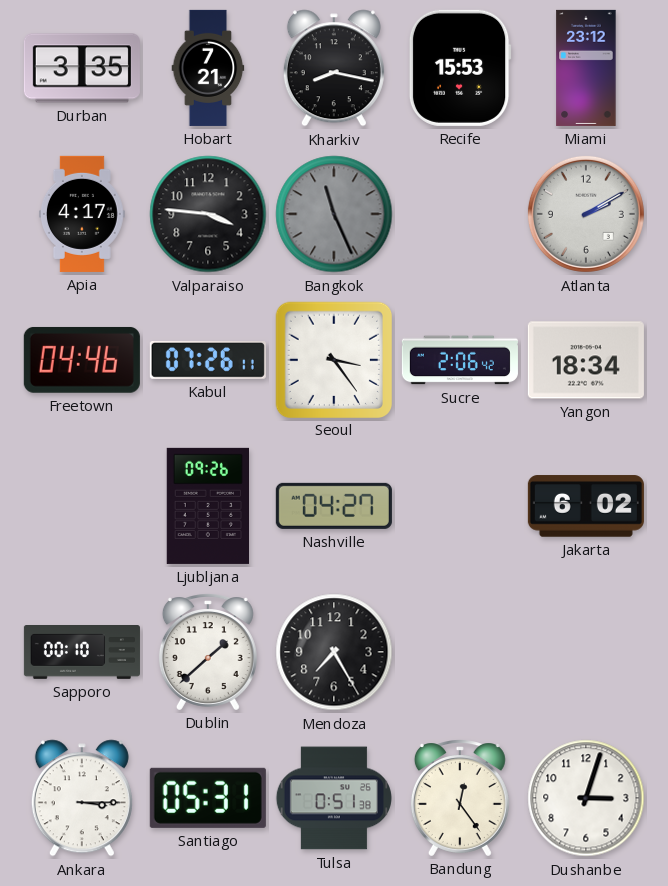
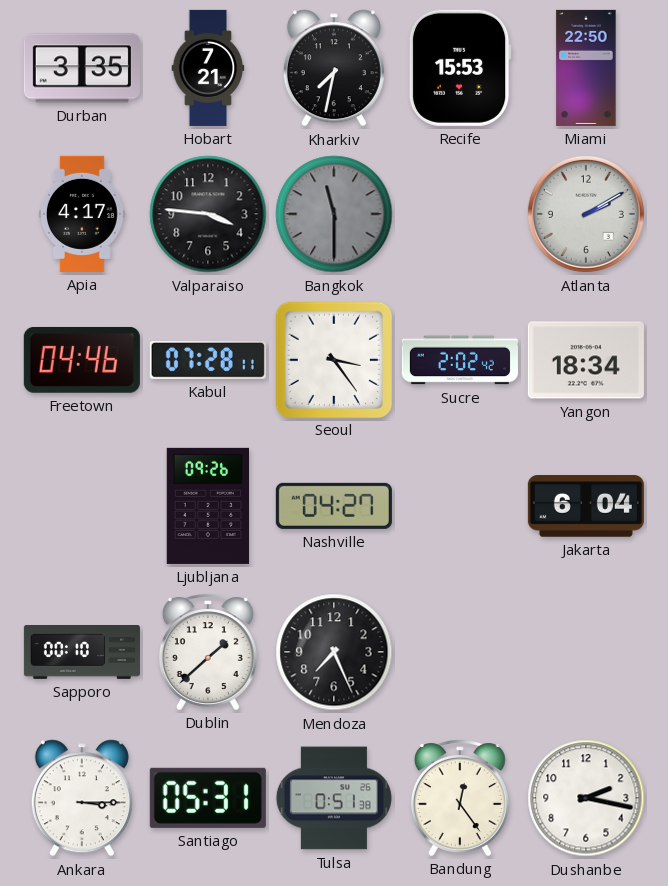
Kharkiv: 8:17 -> 7:32
Miami: 23:12 -> 22:50
Bangkok: 11:26 -> 11:30
Kabul: 07:26 -> 07:28
Sucre: 2:06 -> 2:02
Jakarta: 6:02 -> 6:04
Mendoza: 7:25 -> 7:26
Dushanbe: 3:03 -> 2:17
